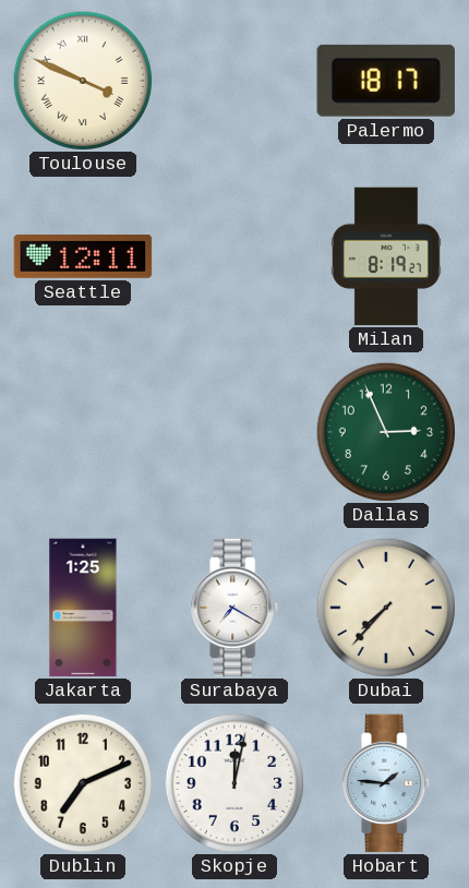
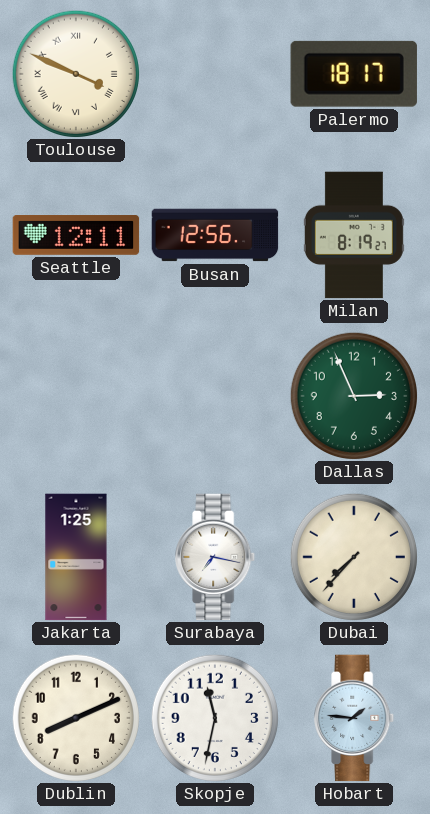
Busan: none -> 12:56
Surabaya: 7:20 -> 7:17
Dublin: 7:11 -> 8:11
Skopje: 12:02 -> 11:32
